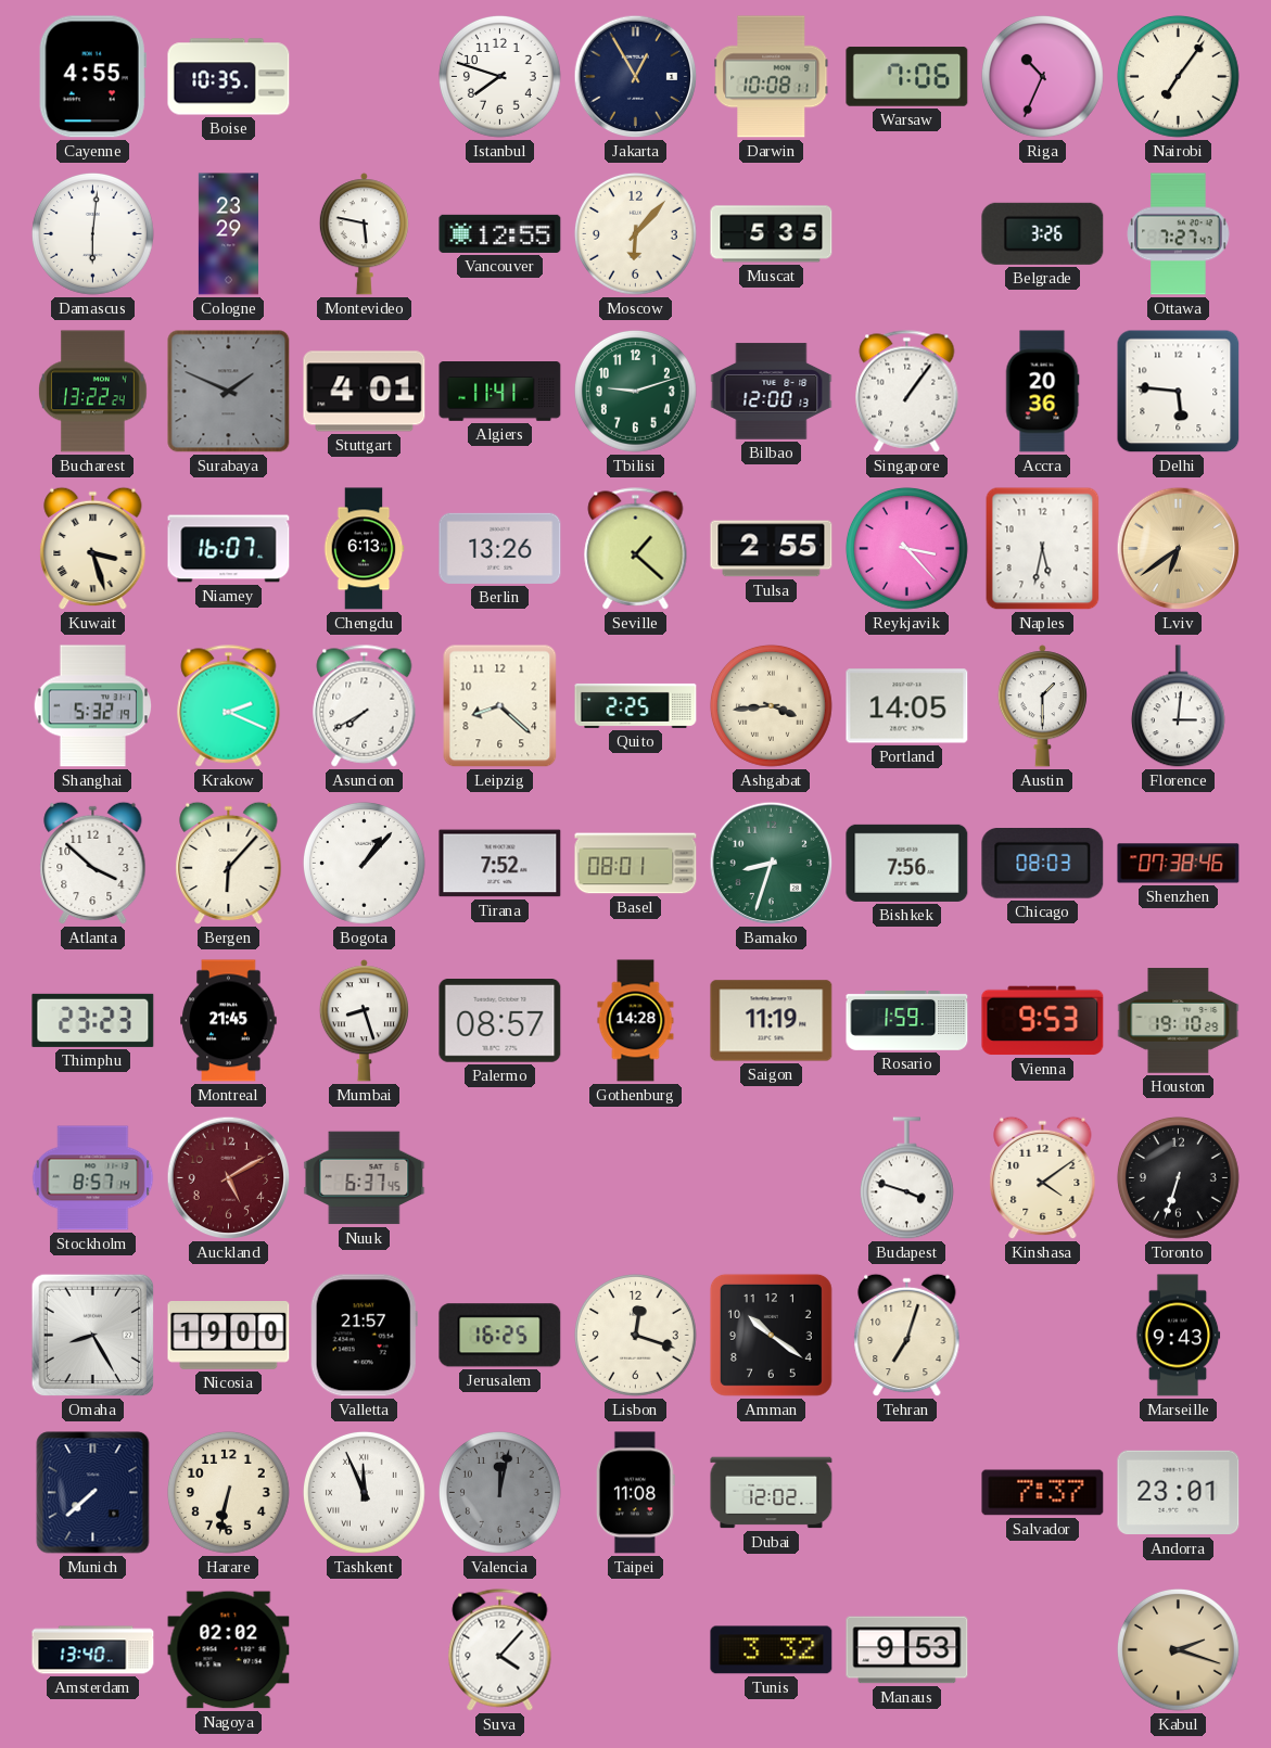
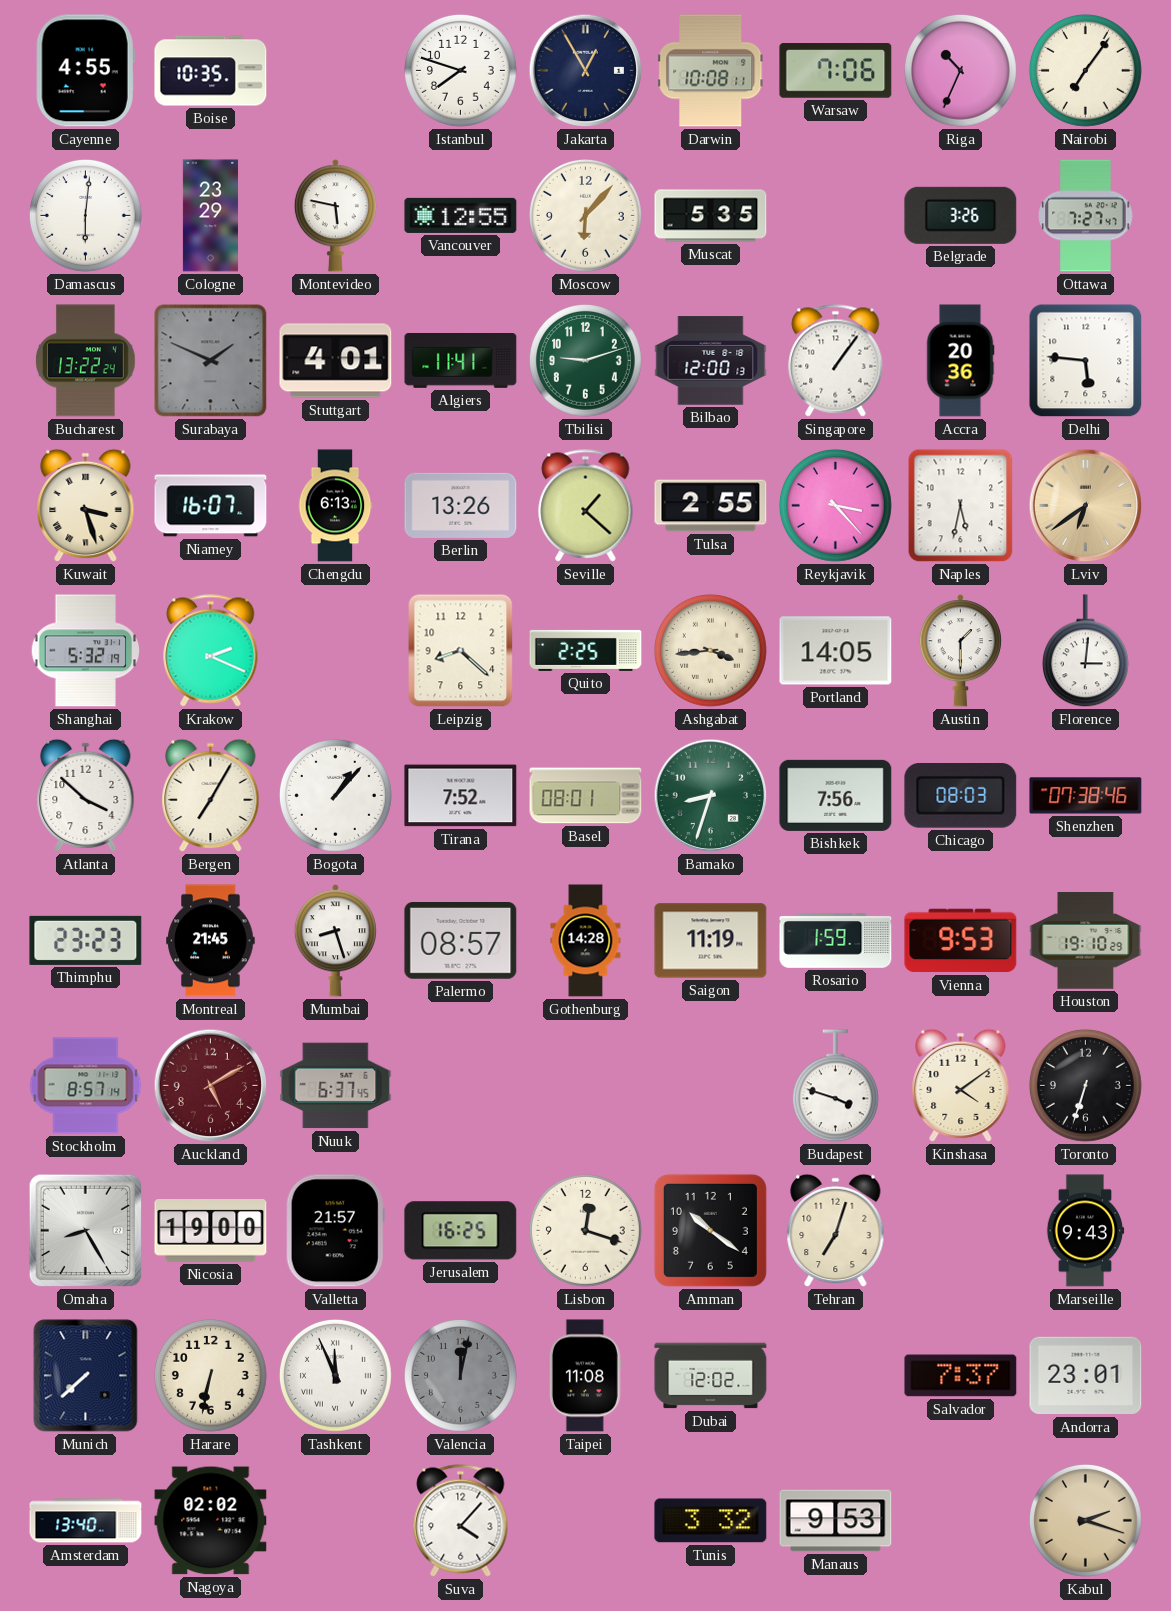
Asuncion: 7:40 -> none
Bergen: 6:07 -> 7:05
